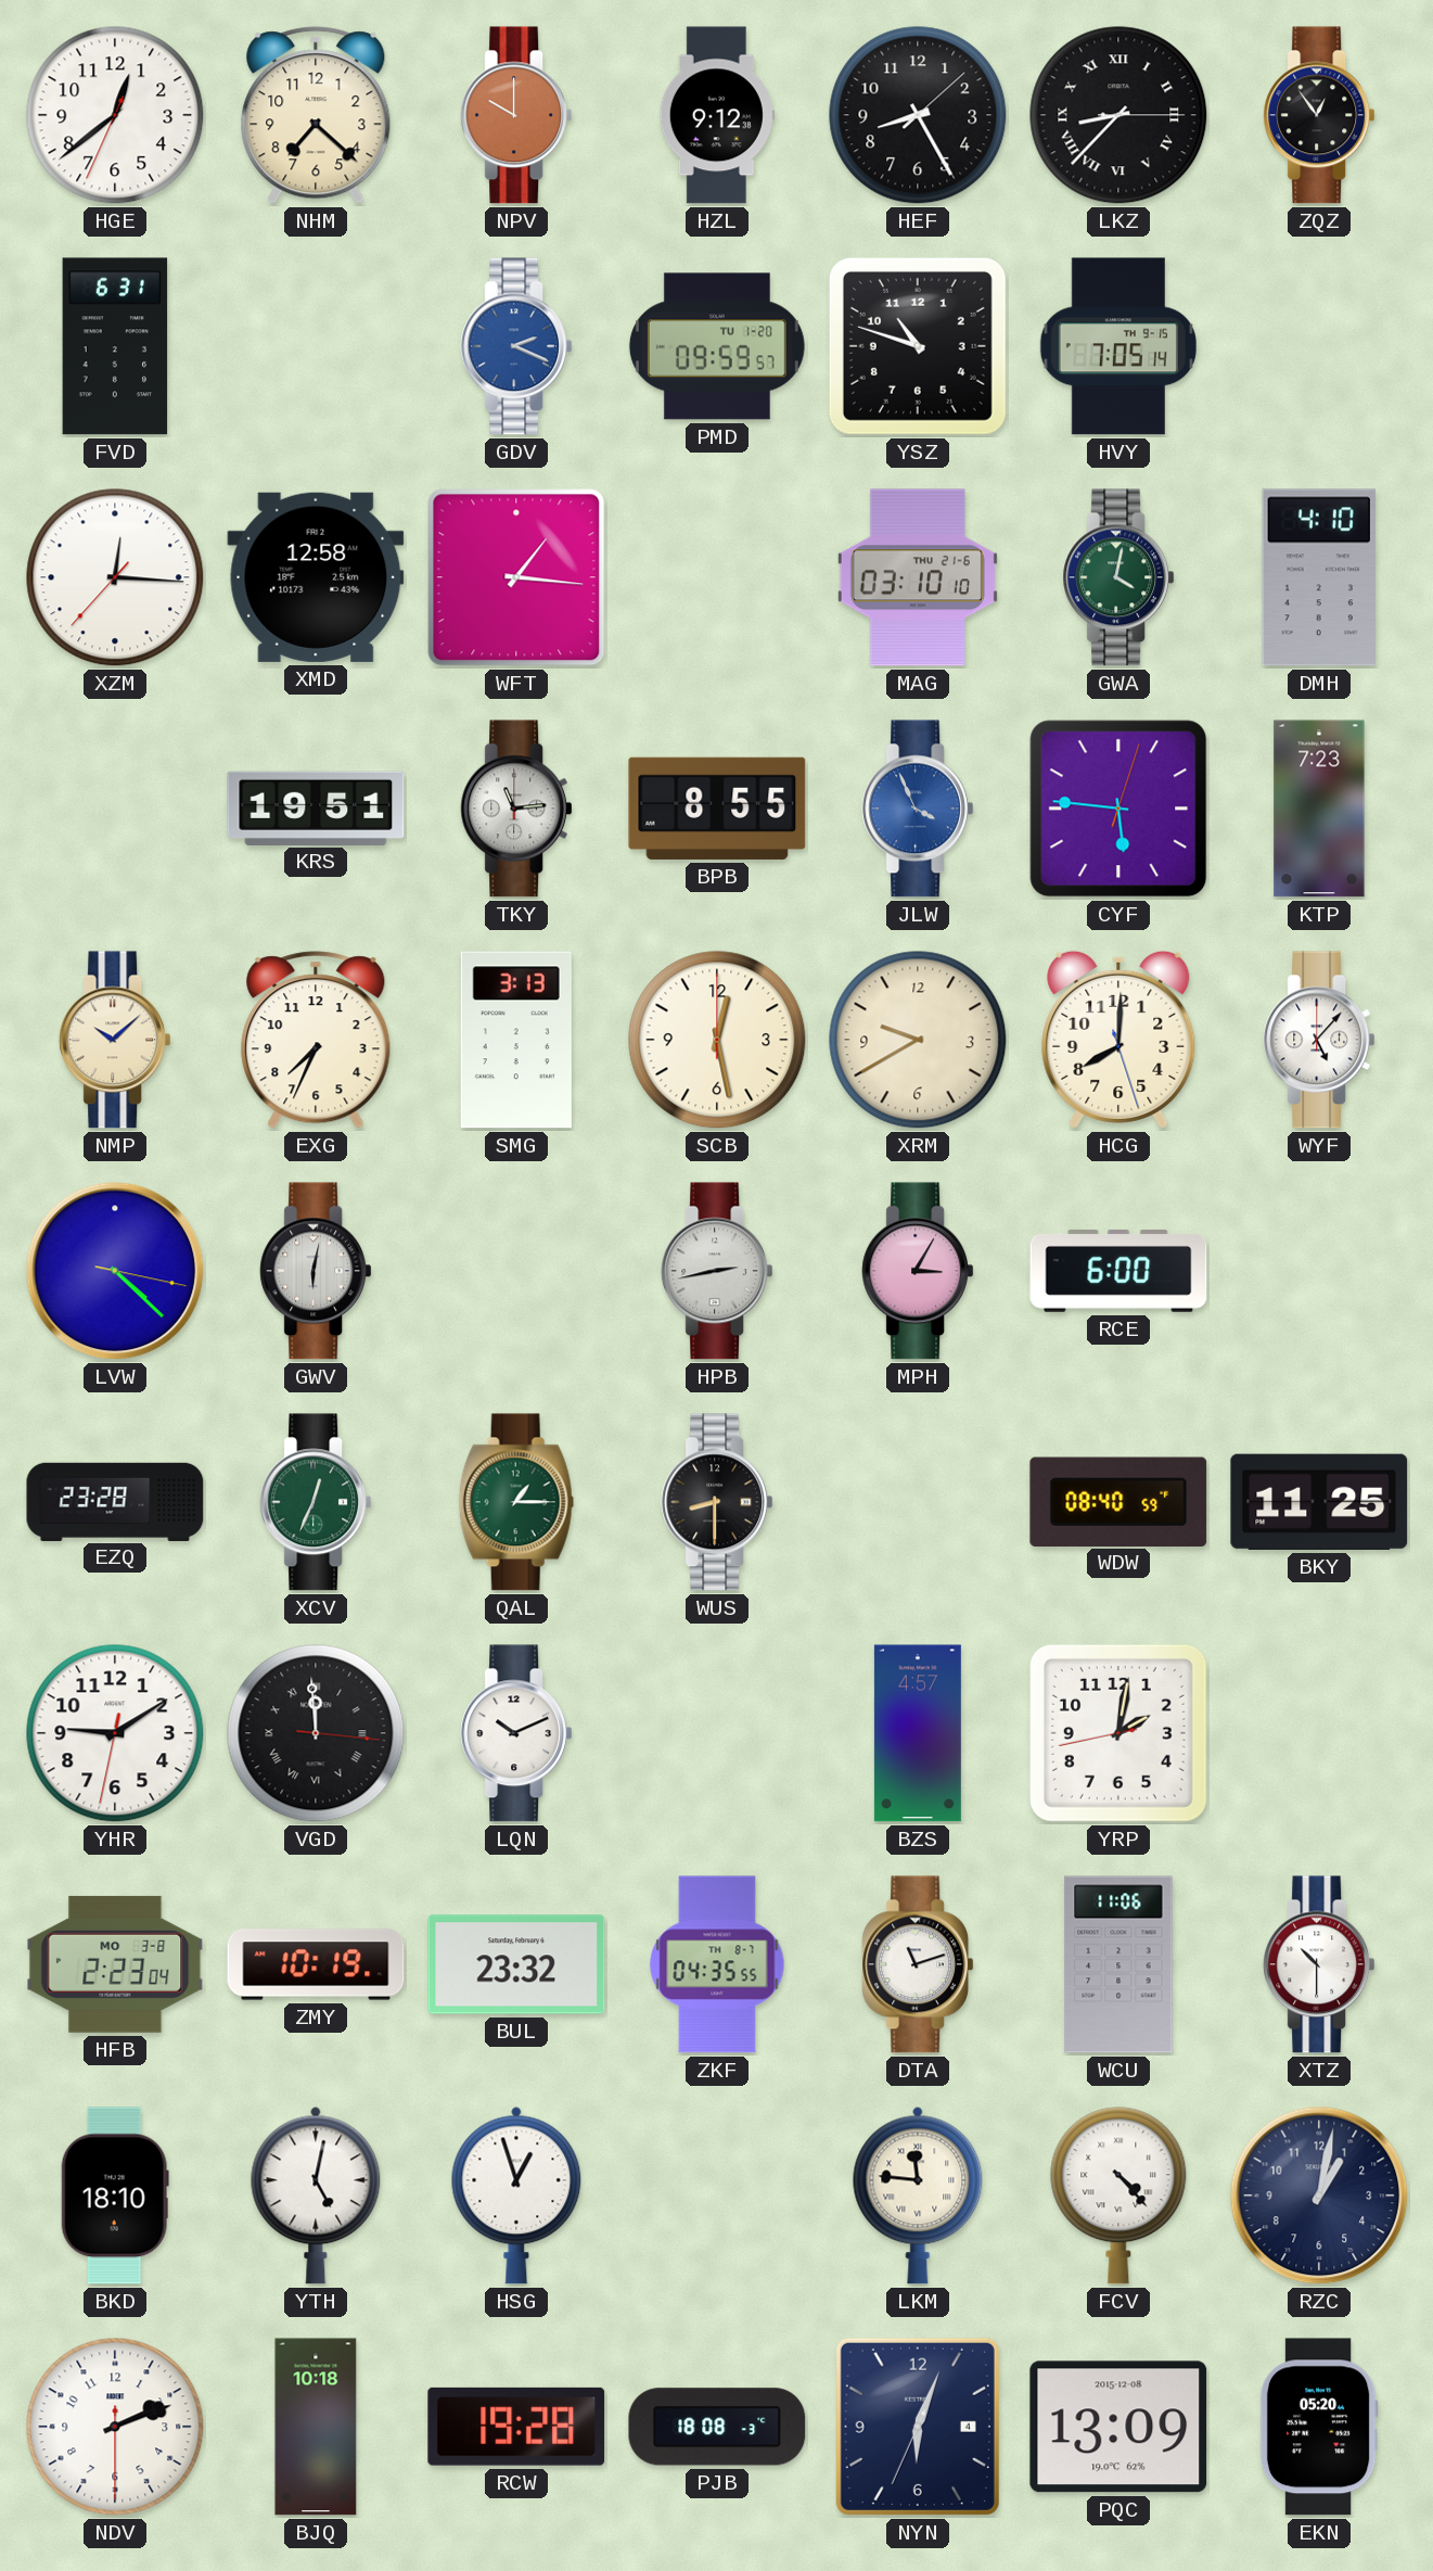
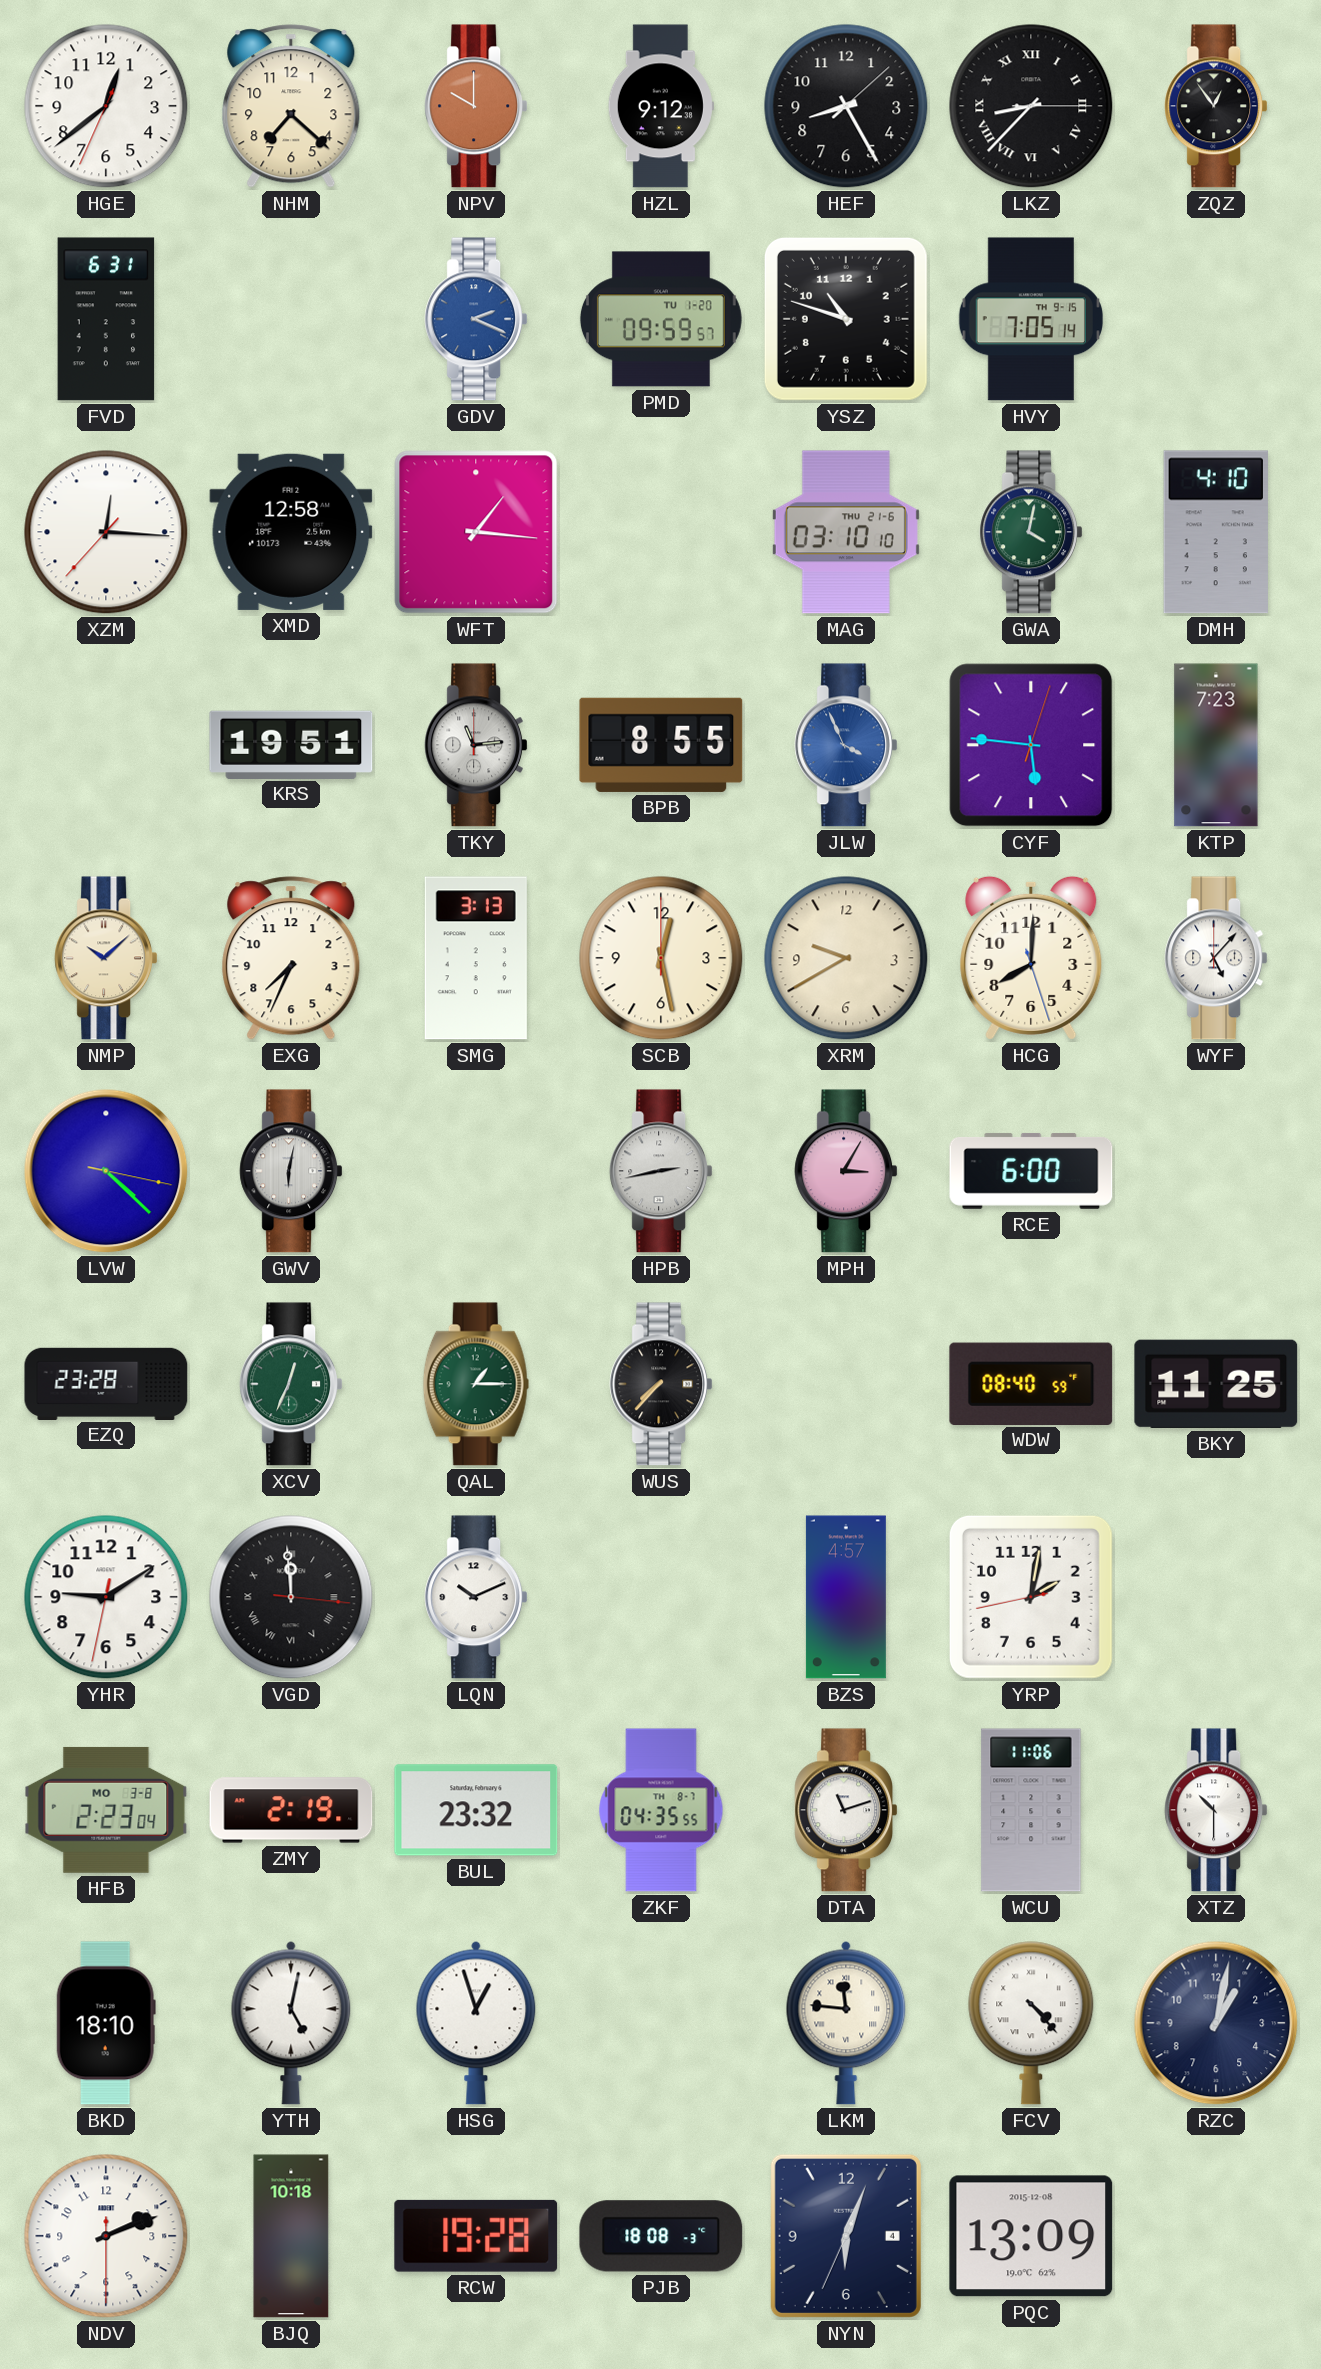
WUS: 8:30 -> 7:37
ZMY: 10:19 -> 2:19
EKN: 05:20 -> none
